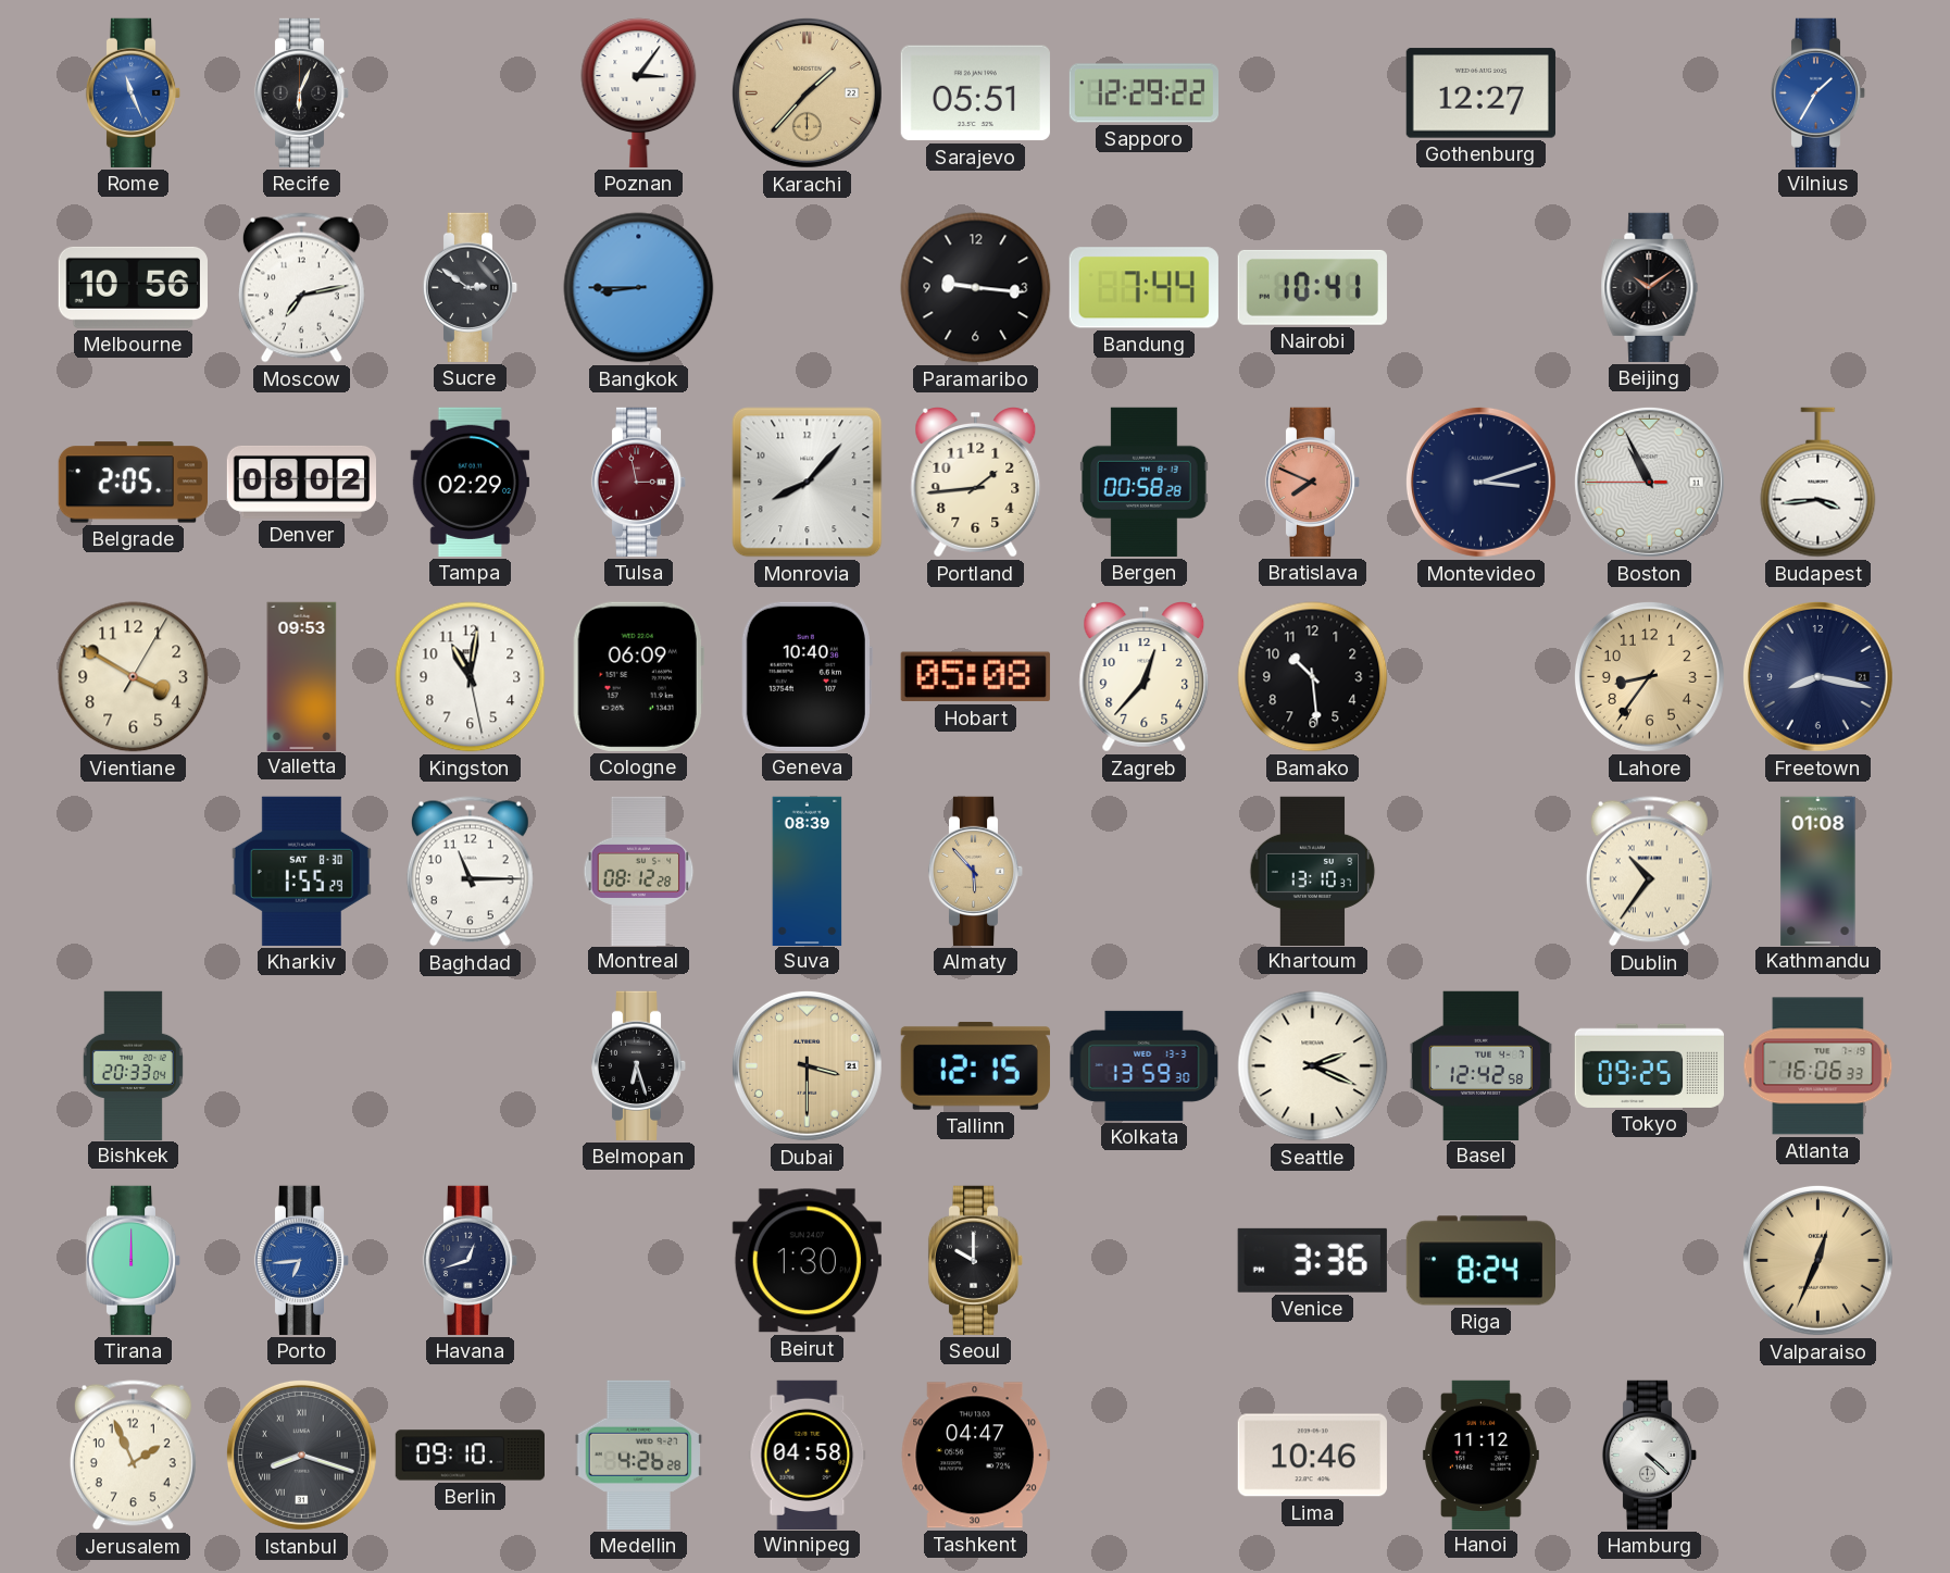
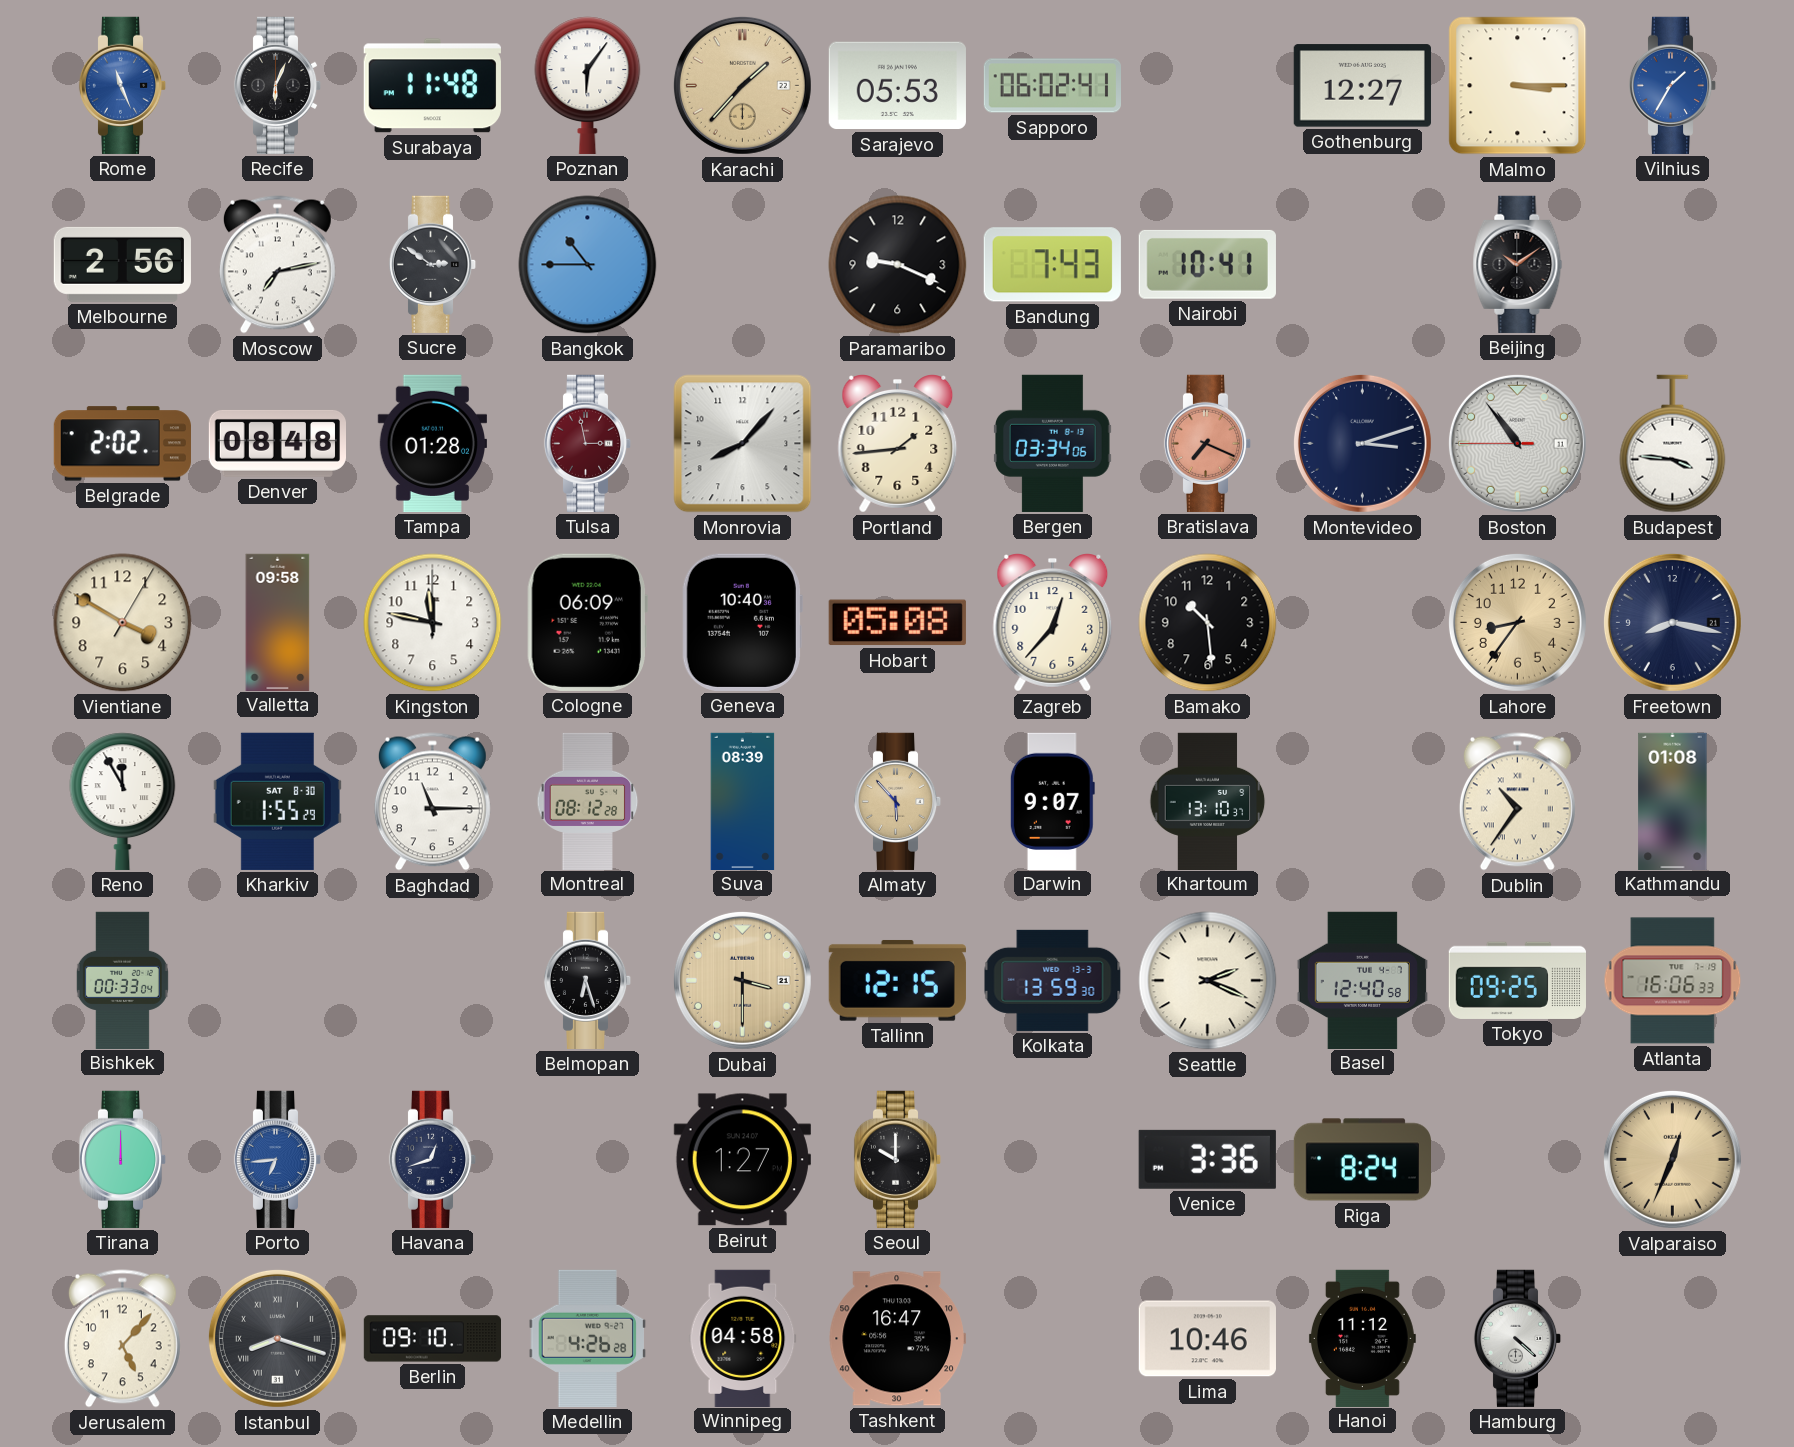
Surabaya: none -> 11:48
Poznan: 3:06 -> 6:06
Sarajevo: 05:51 -> 05:53
Sapporo: 12:29 -> 06:02
Malmo: none -> 3:15
Melbourne: 10:56 -> 2:56
Bangkok: 8:45 -> 10:45
Paramaribo: 9:16 -> 9:19
Bandung: 7:44 -> 7:43
Belgrade: 2:05 -> 2:02
Denver: 08:02 -> 08:48
Tampa: 02:29 -> 01:28
Bergen: 00:58 -> 03:34
Bratislava: 7:49 -> 7:19
Boston: 10:55 -> 10:53
Budapest: 3:44 -> 3:46
Valletta: 09:53 -> 09:58
Kingston: 11:01 -> 11:47
Reno: none -> 11:55
Darwin: none -> 9:07
Bishkek: 20:33 -> 00:33
Basel: 12:42 -> 12:40
Beirut: 1:30 -> 1:27
Jerusalem: 1:56 -> 5:07
Tashkent: 04:47 -> 16:47
